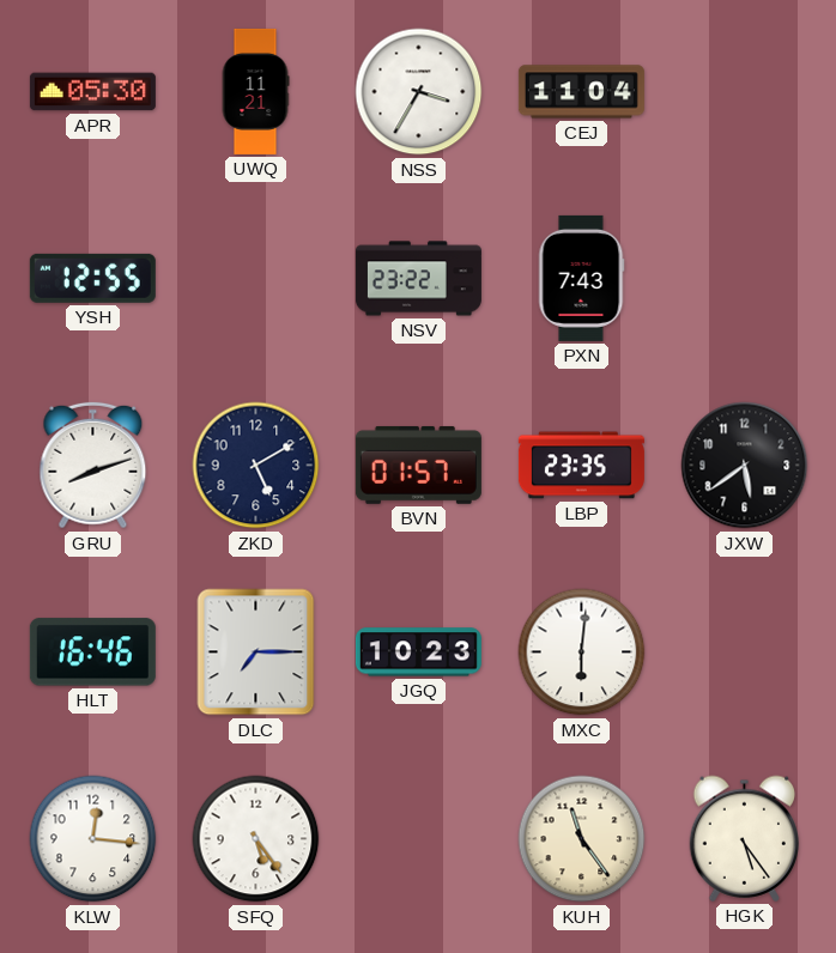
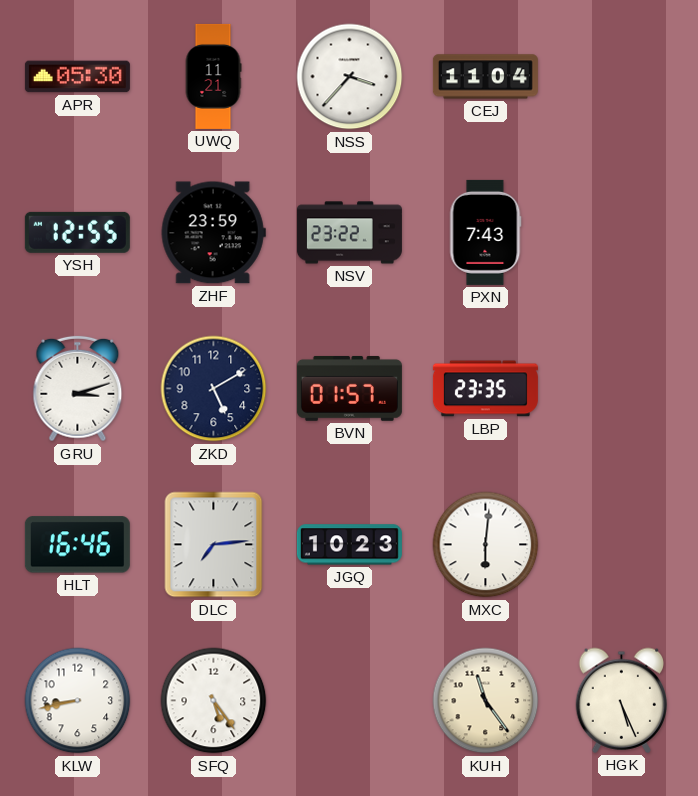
NSS: 3:35 -> 3:37
ZHF: none -> 23:59
GRU: 8:12 -> 3:12
JXW: 5:39 -> none
DLC: 7:15 -> 7:14
KLW: 12:16 -> 8:43
HGK: 5:24 -> 5:26
